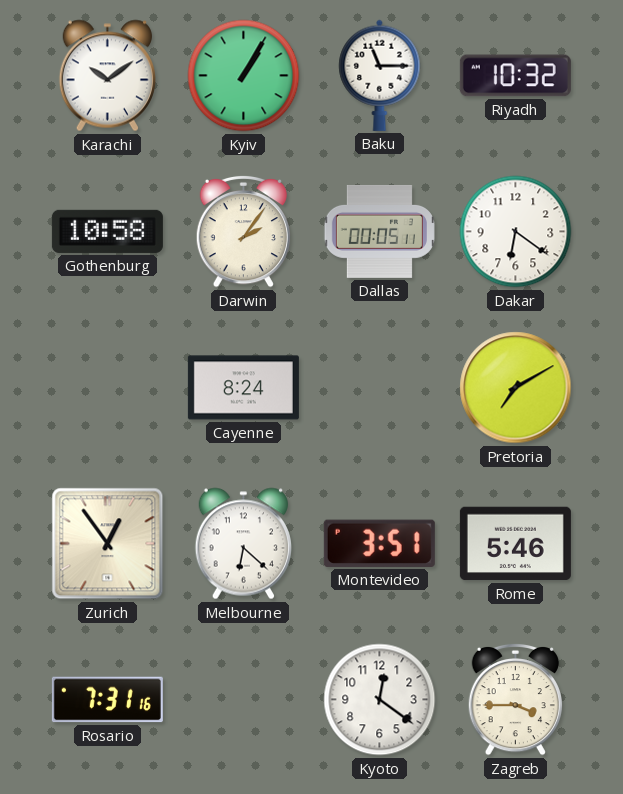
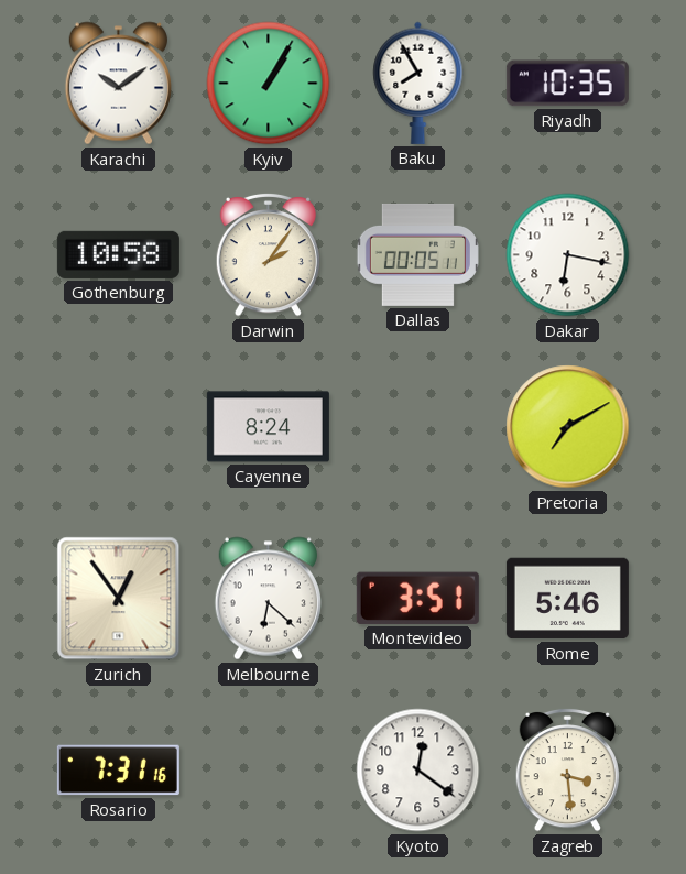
Baku: 11:15 -> 7:55
Riyadh: 10:32 -> 10:35
Dakar: 6:21 -> 6:17
Zagreb: 3:45 -> 3:29
